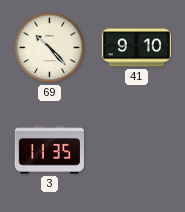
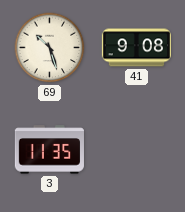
69: 10:23 -> 10:27
41: 9:10 -> 9:08
